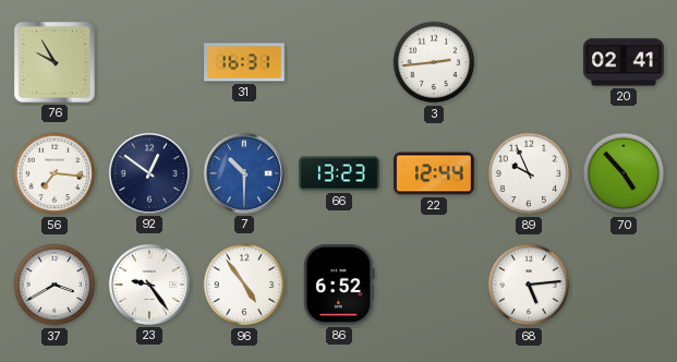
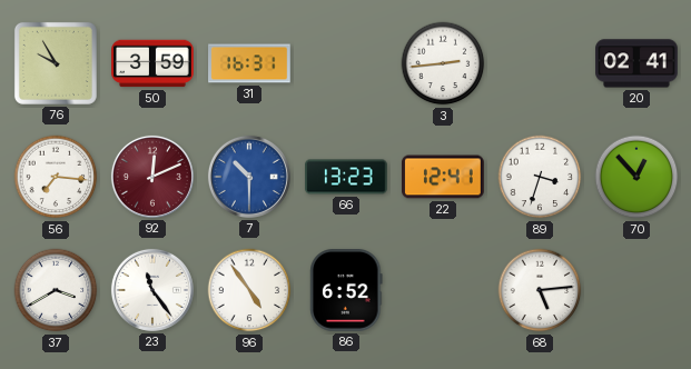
50: none -> 3:59
92: 12:51 -> 12:11
92 dial: navy -> burgundy
22: 12:44 -> 12:41
89: 9:56 -> 3:33
70: 4:53 -> 12:53
23: 9:24 -> 11:24
